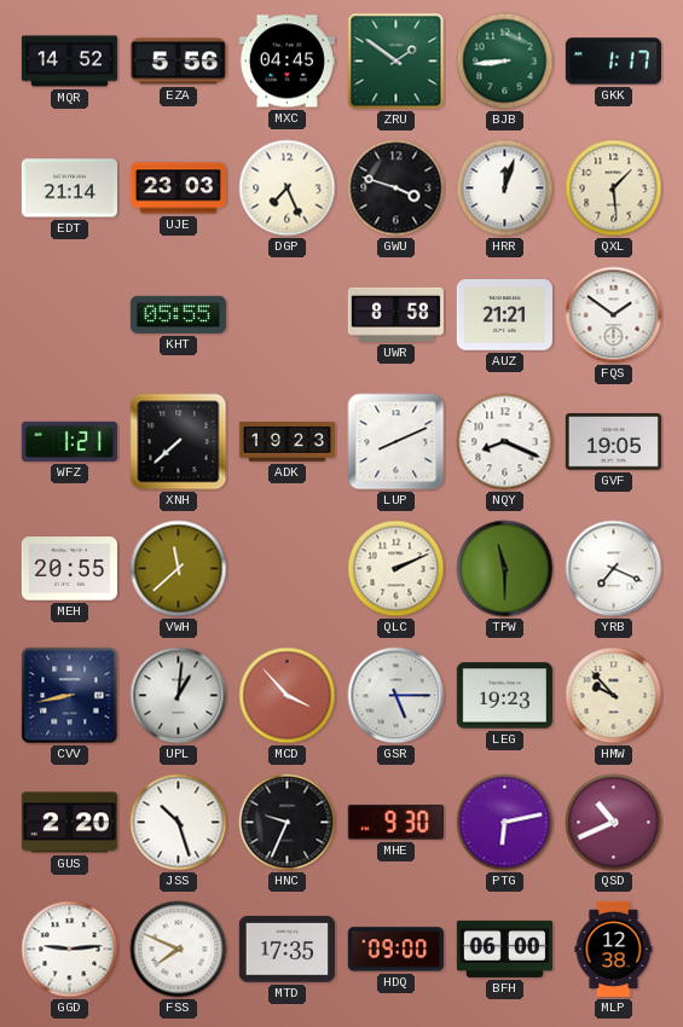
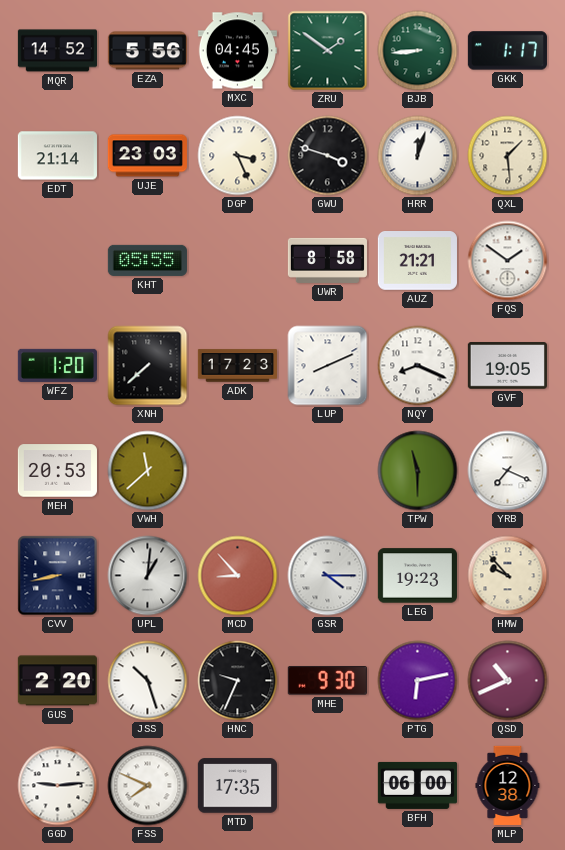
DGP: 7:26 -> 3:26
WFZ: 1:21 -> 1:20
ADK: 19:23 -> 17:23
MEH: 20:55 -> 20:53
QLC: 2:11 -> none
MCD: 3:53 -> 8:53
GSR: 5:15 -> 4:15
HDQ: 09:00 -> none
